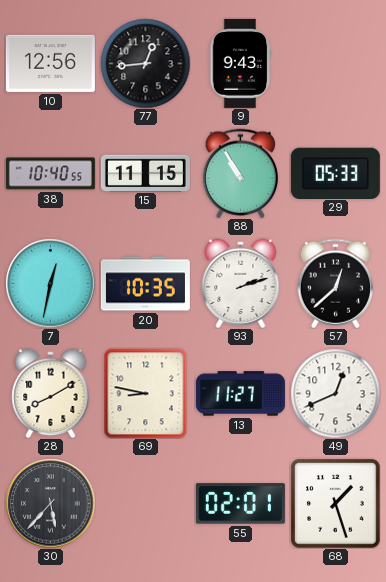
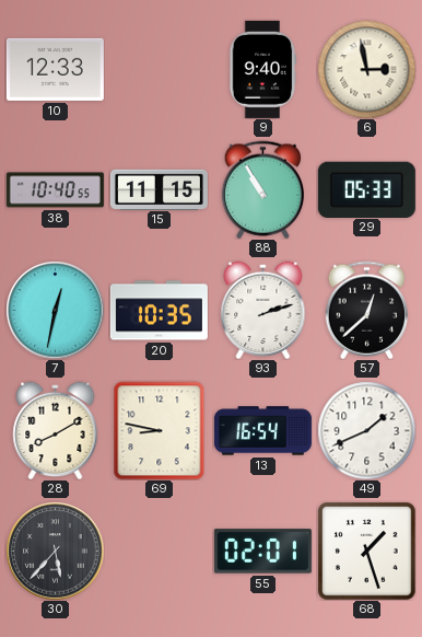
10: 12:56 -> 12:33
77: 12:44 -> none
9: 9:43 -> 9:40
6: none -> 2:58
13: 11:27 -> 16:54
49: 12:41 -> 1:41
